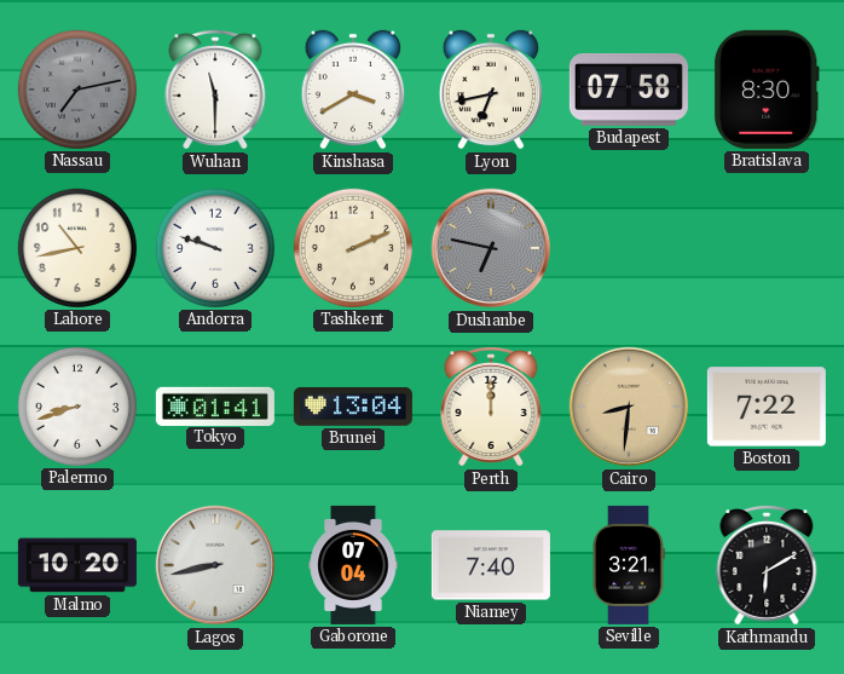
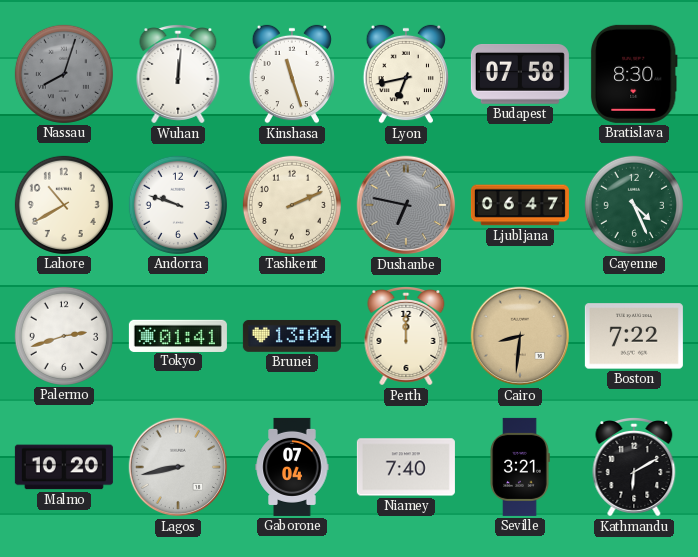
Nassau: 7:13 -> 8:03
Wuhan: 11:30 -> 12:01
Kinshasa: 3:40 -> 11:27
Lahore: 10:43 -> 10:40
Ljubljana: none -> 06:47
Cayenne: none -> 4:26
Palermo: 8:42 -> 2:42
